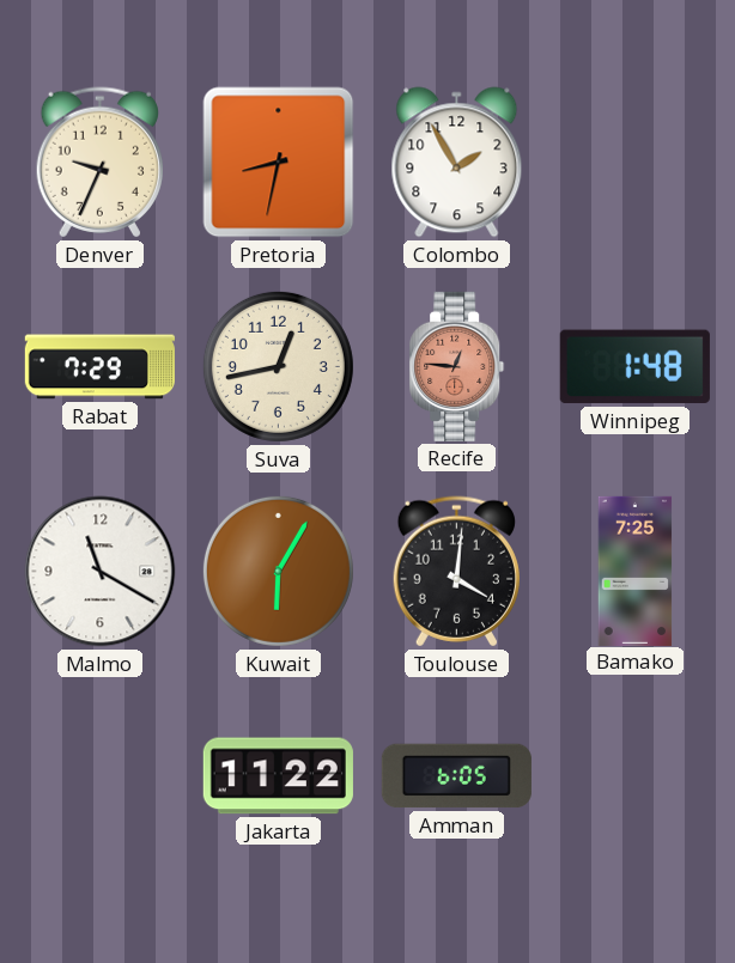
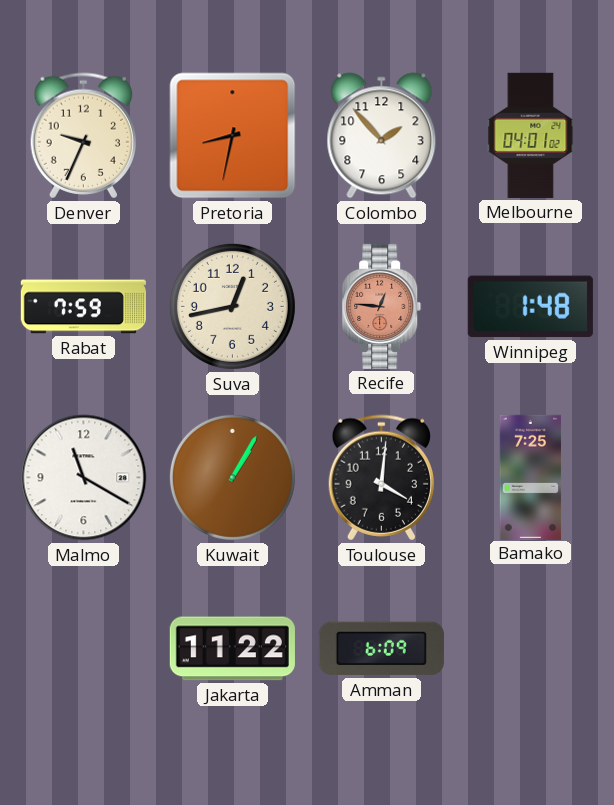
Colombo: 1:55 -> 1:53
Melbourne: none -> 04:01
Rabat: 7:29 -> 7:59
Kuwait: 6:05 -> 1:05
Amman: 6:05 -> 6:09
